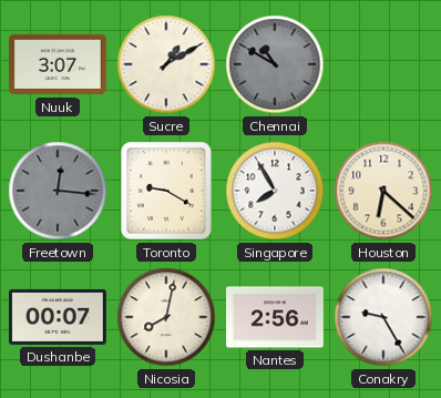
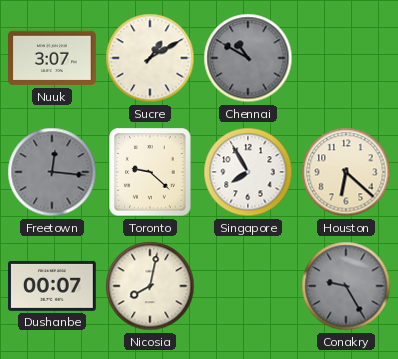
Toronto: 9:20 -> 9:22
Nantes: 2:56 -> none
Conakry dial: white -> grey
